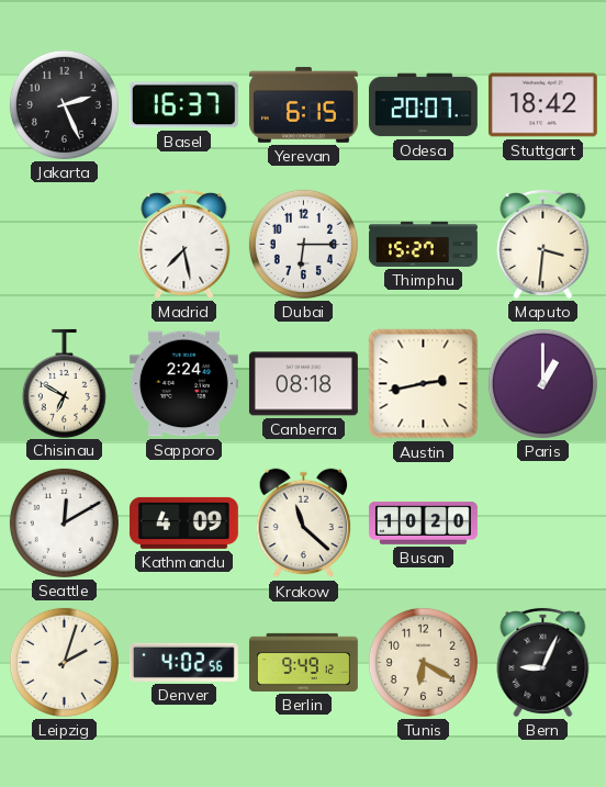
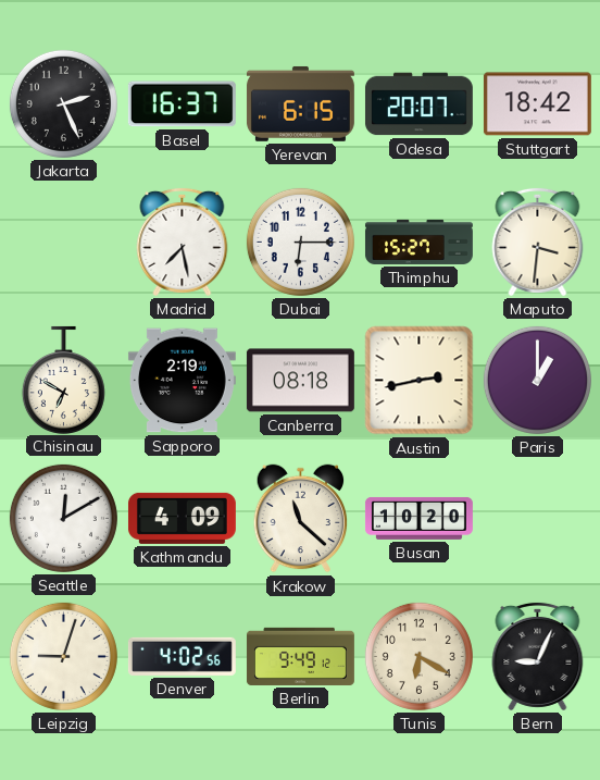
Sapporo: 2:24 -> 2:19
Leipzig: 2:03 -> 9:03
